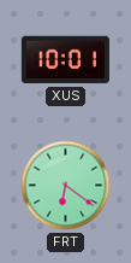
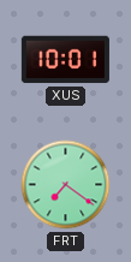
FRT: 6:21 -> 7:21
